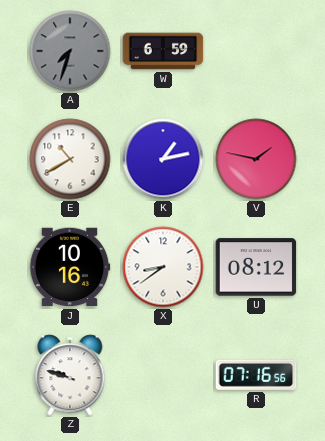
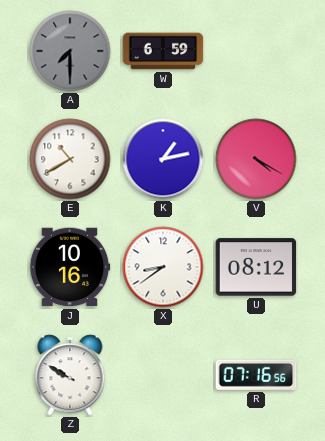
A: 7:33 -> 7:30
V: 1:47 -> 4:20
Z: 9:48 -> 9:50
